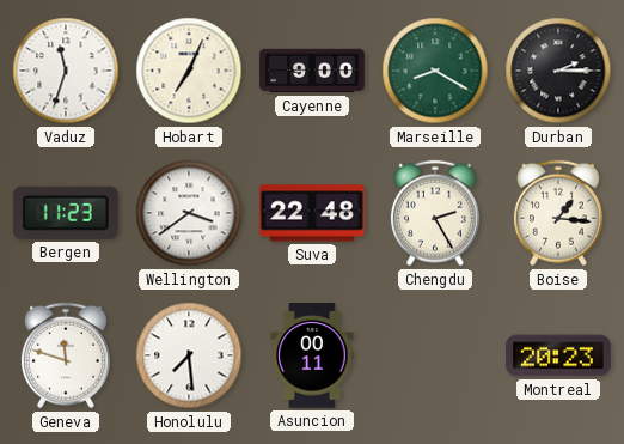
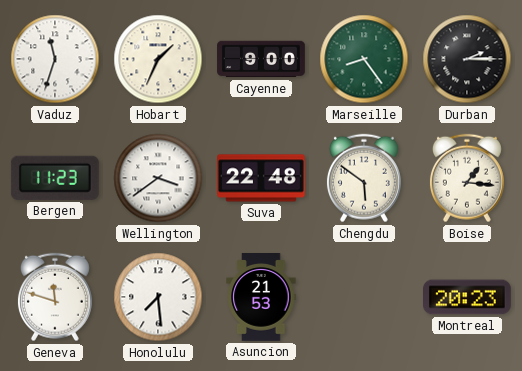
Hobart: 7:04 -> 1:34
Marseille: 8:20 -> 8:24
Chengdu: 2:25 -> 5:51
Asuncion: 00:11 -> 21:53
